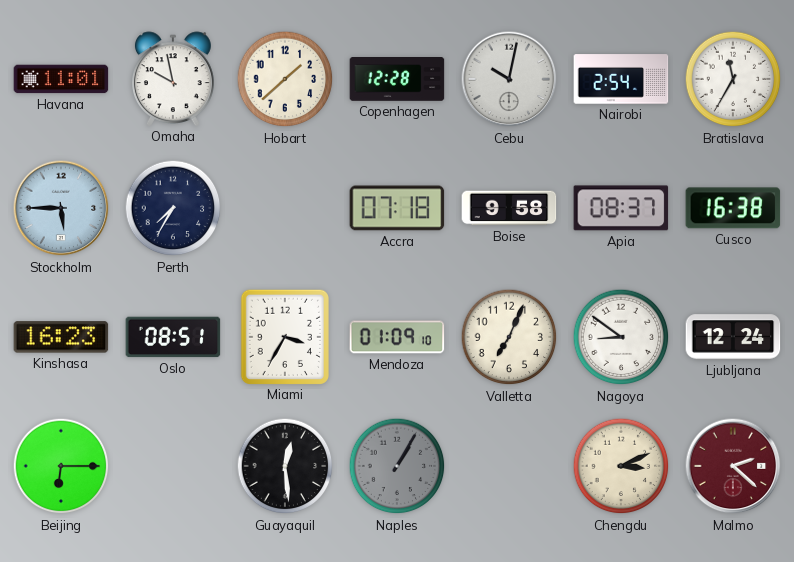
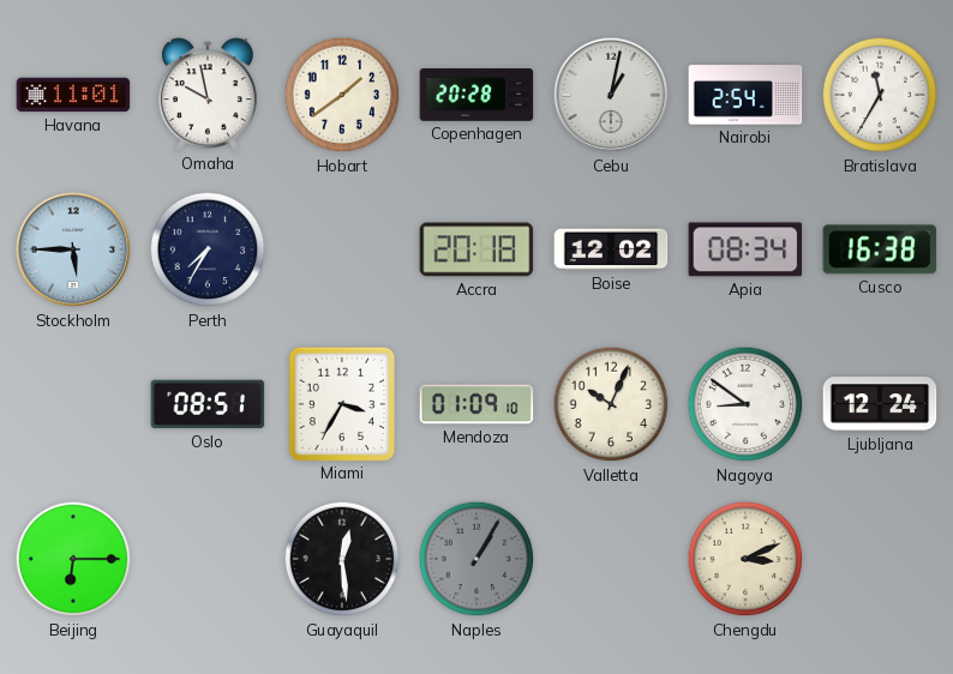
Hobart: 1:38 -> 1:39
Copenhagen: 12:28 -> 20:28
Cebu: 10:02 -> 1:02
Accra: 07:18 -> 20:18
Boise: 9:58 -> 12:02
Apia: 08:37 -> 08:34
Kinshasa: 16:23 -> none
Valletta: 7:04 -> 10:04
Malmo: 2:22 -> none
